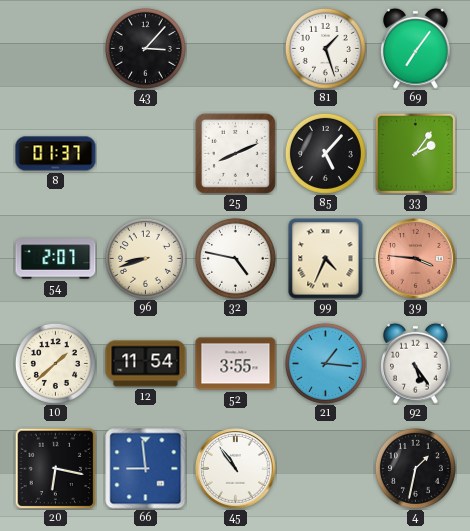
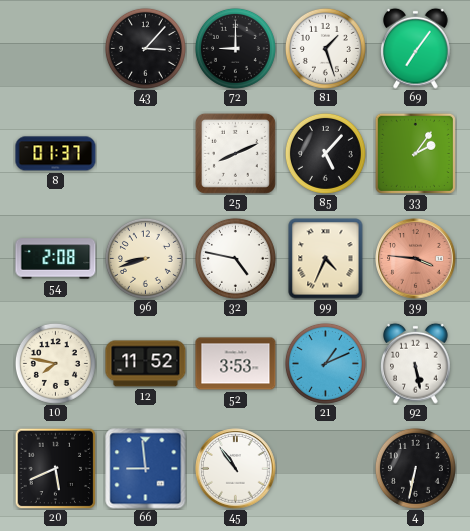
72: none -> 9:00
54: 2:07 -> 2:08
10: 1:38 -> 7:47
12: 11:54 -> 11:52
52: 3:55 -> 3:53
21: 1:16 -> 1:11
92: 5:24 -> 5:28
20: 6:17 -> 5:41
4: 1:32 -> 6:32
